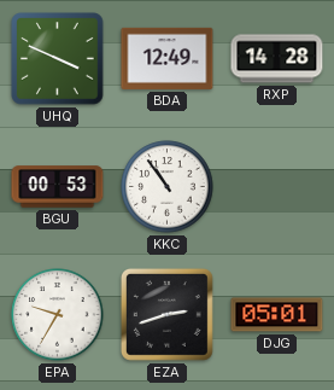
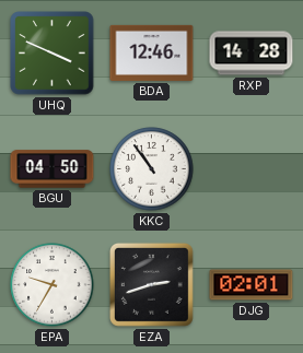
BDA: 12:49 -> 12:46
BGU: 00:53 -> 04:50
DJG: 05:01 -> 02:01
